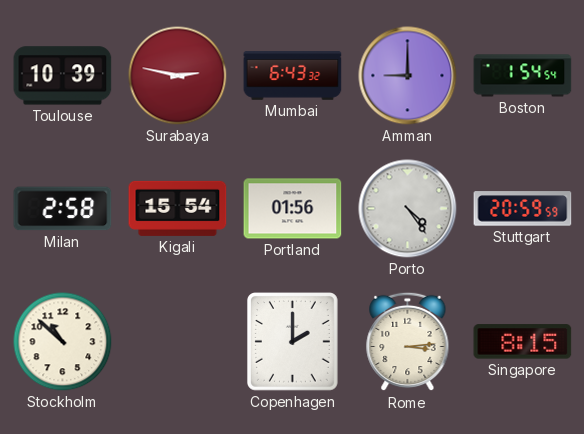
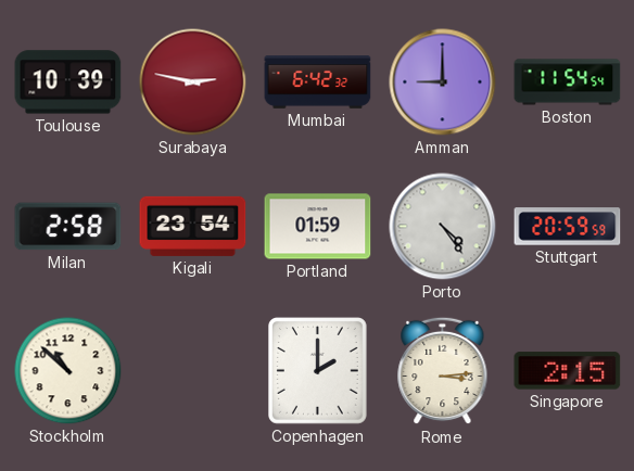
Mumbai: 6:43 -> 6:42
Boston: 1:54 -> 11:54
Kigali: 15:54 -> 23:54
Portland: 01:56 -> 01:59
Singapore: 8:15 -> 2:15
